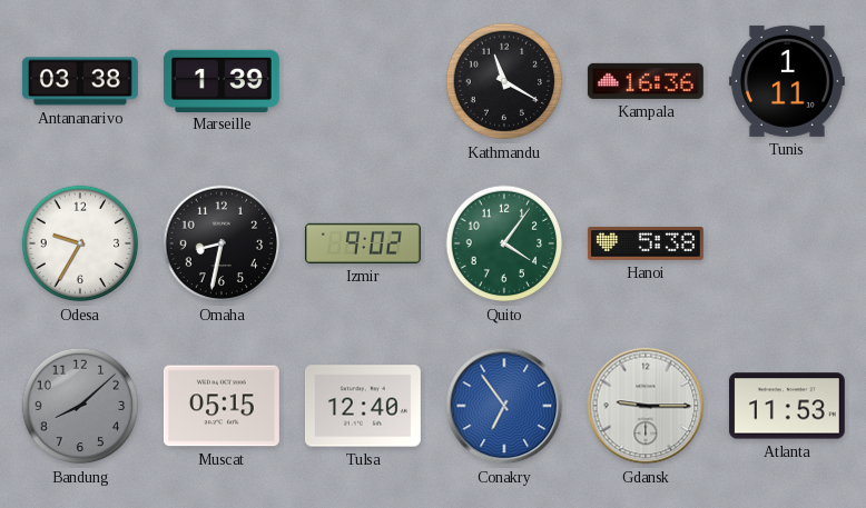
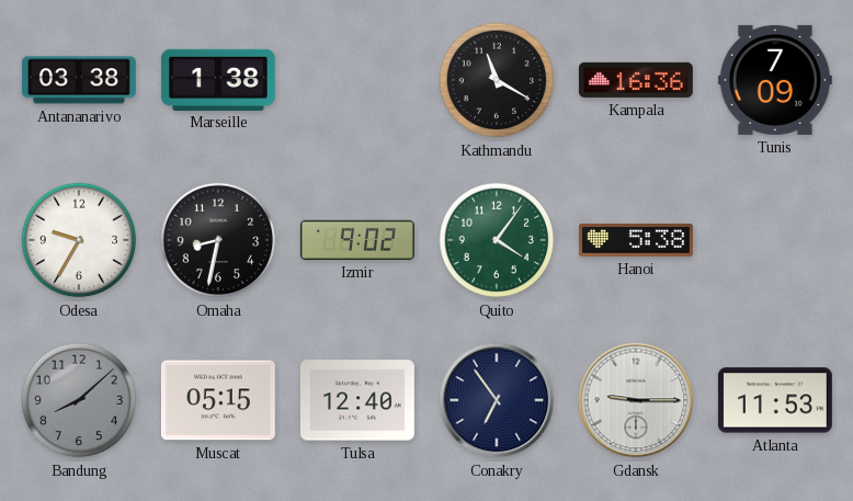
Marseille: 1:39 -> 1:38
Tunis: 1:11 -> 7:09
Conakry dial: blue -> navy
